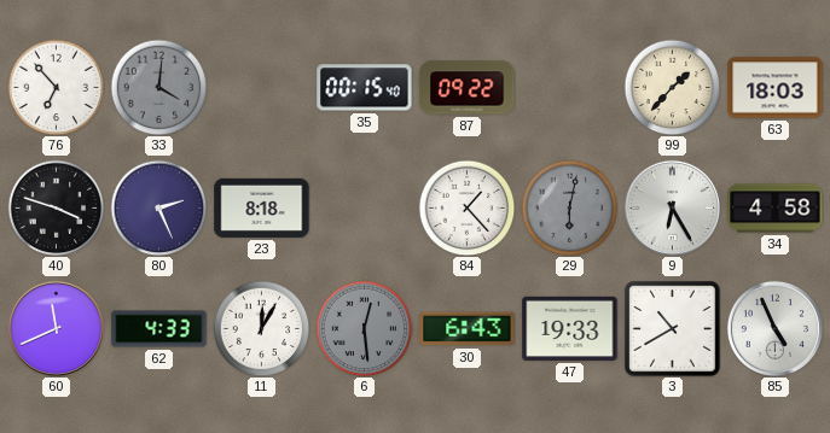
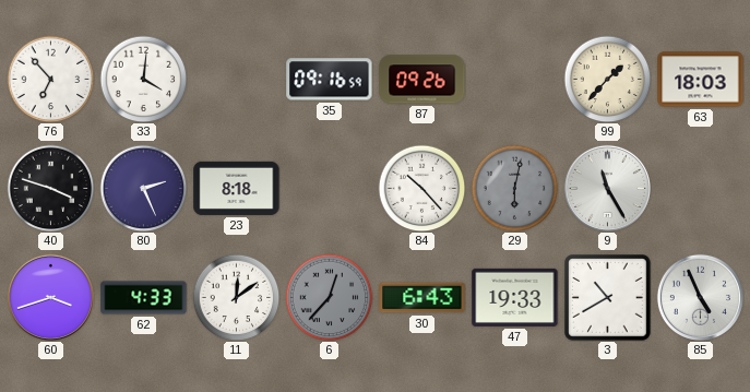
33 dial: grey -> white
35: 00:15 -> 09:16
87: 09:22 -> 09:26
84: 1:23 -> 10:23
9: 6:25 -> 11:25
34: 4:58 -> none
60: 11:41 -> 3:42
11: 12:05 -> 12:09
6: 12:29 -> 12:37
